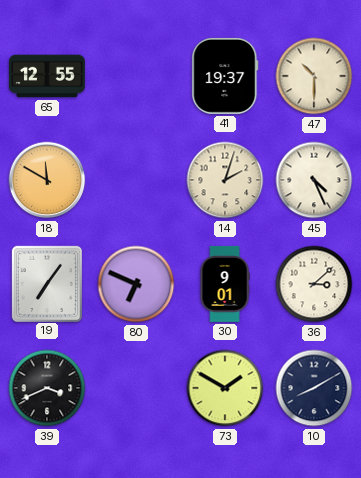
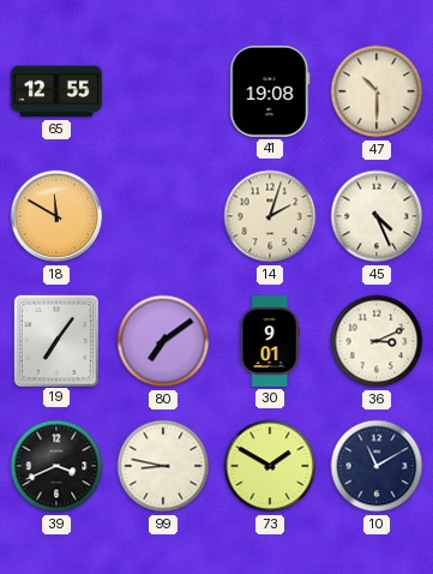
41: 19:37 -> 19:08
80: 6:49 -> 7:09
36: 3:08 -> 3:11
99: none -> 8:47
10: 8:10 -> 11:10
